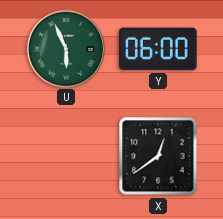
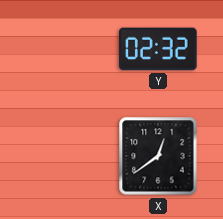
U: 5:56 -> none
Y: 06:00 -> 02:32
